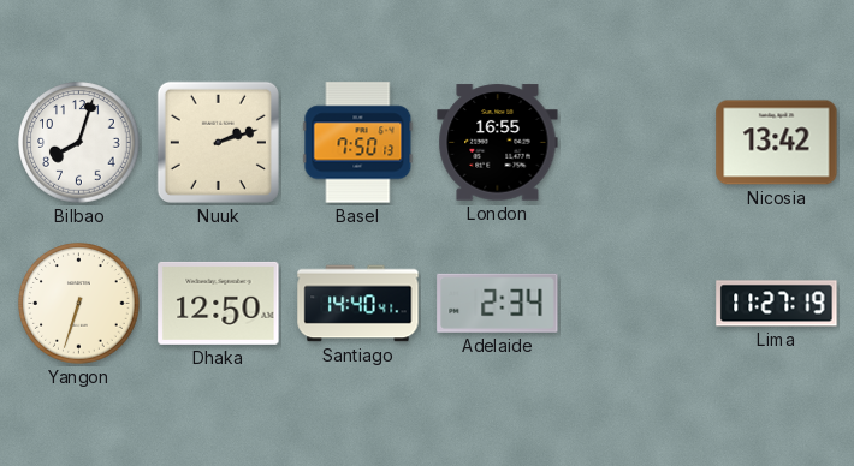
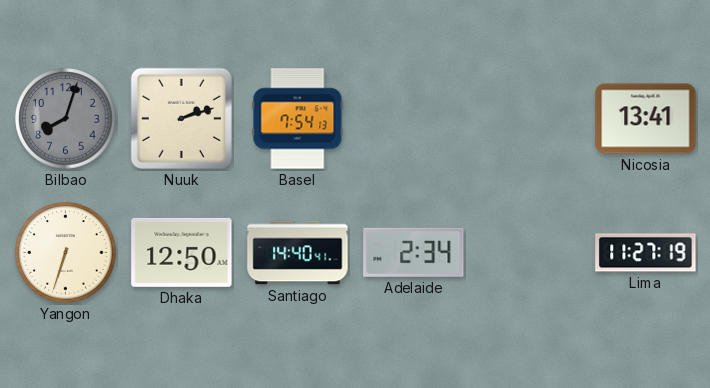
Bilbao dial: white -> grey
Basel: 7:50 -> 7:54
London: 16:55 -> none
Nicosia: 13:42 -> 13:41
